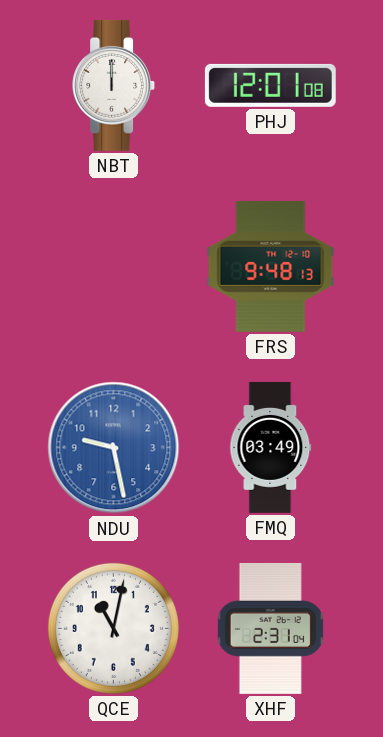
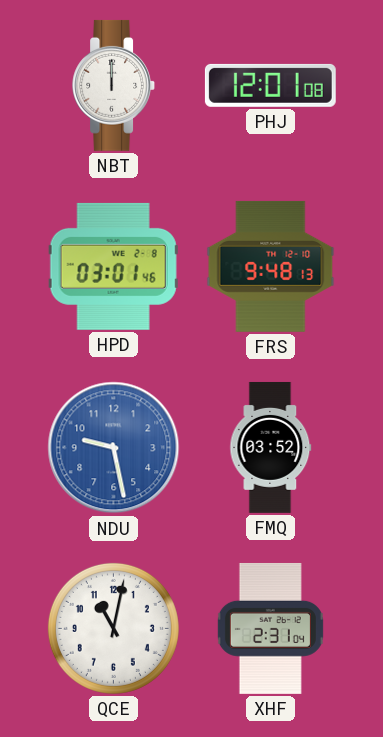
HPD: none -> 03:01
FMQ: 03:49 -> 03:52
